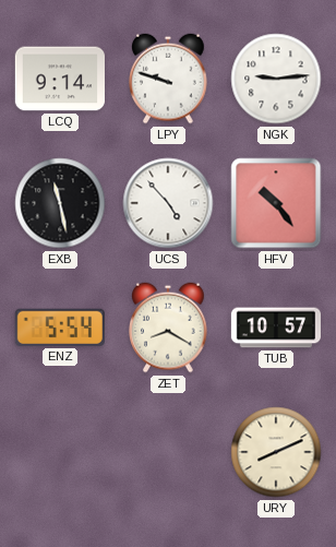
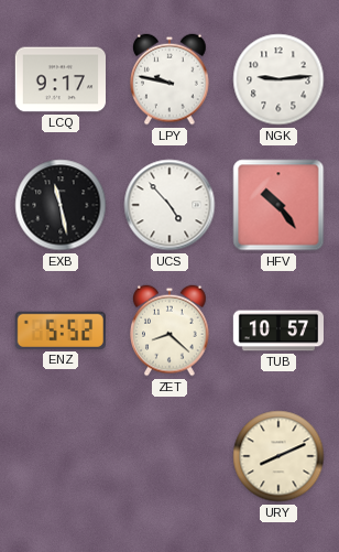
LCQ: 9:14 -> 9:17
LPY: 9:48 -> 9:47
ENZ: 5:54 -> 5:52
ZET: 8:20 -> 8:22
